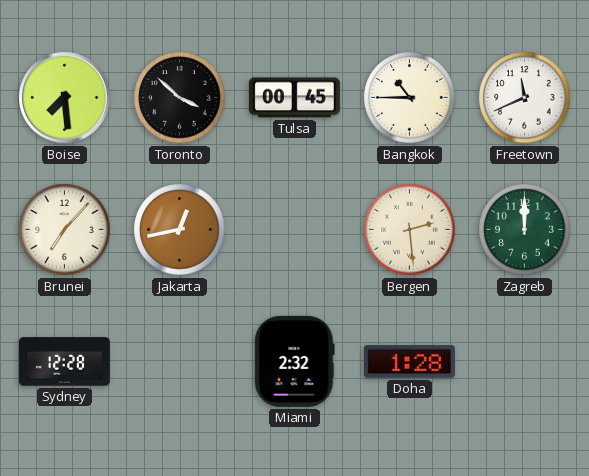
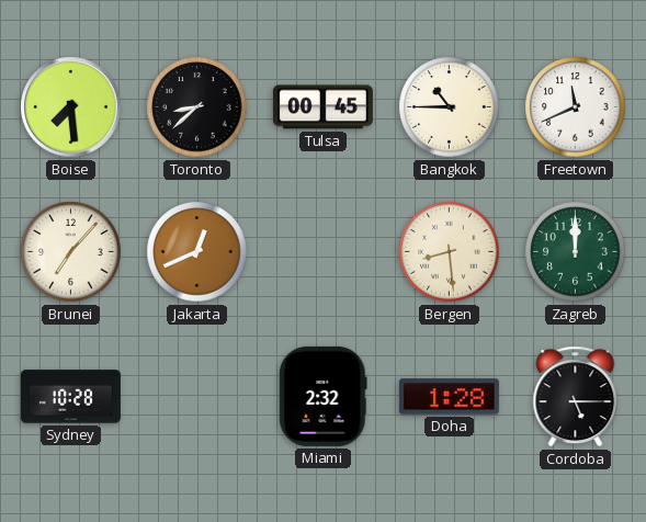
Toronto: 3:52 -> 8:38
Jakarta: 12:43 -> 12:41
Bergen: 2:29 -> 8:29
Sydney: 12:28 -> 10:28
Cordoba: none -> 5:15
